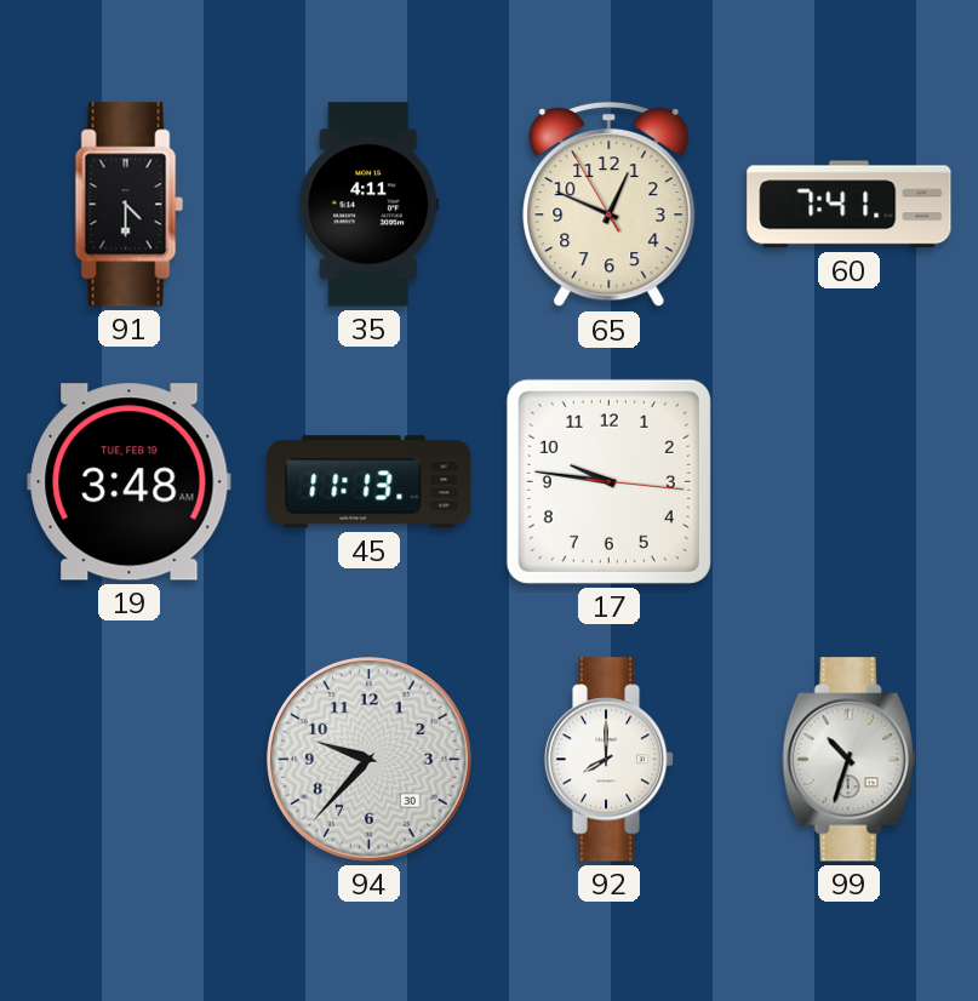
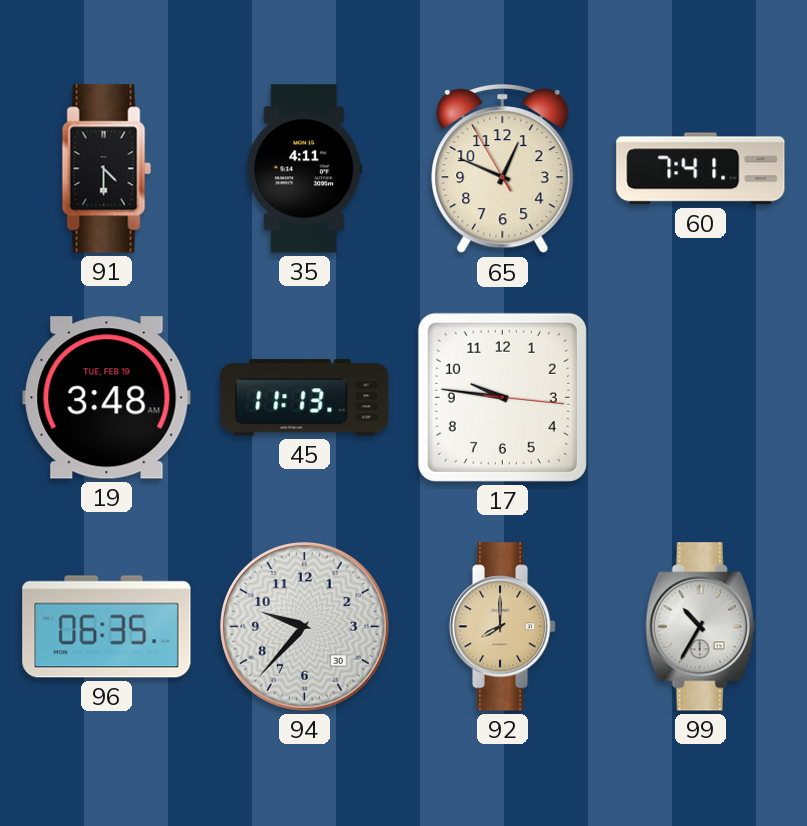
96: none -> 06:35
92 dial: white -> champagne
99: 10:33 -> 10:35
